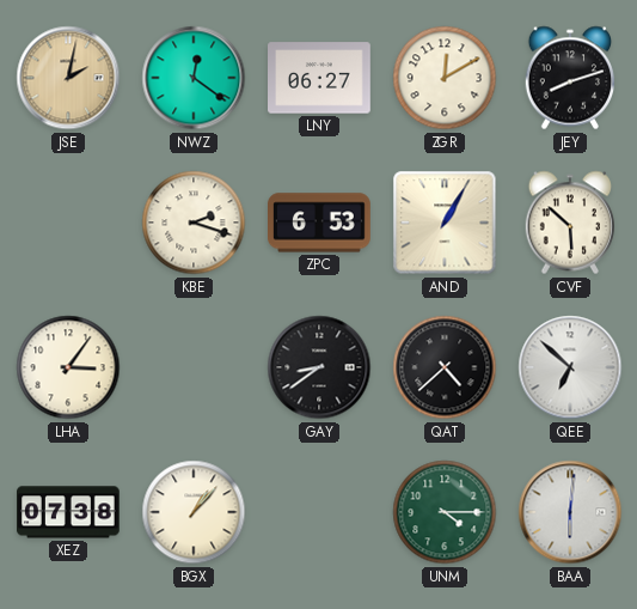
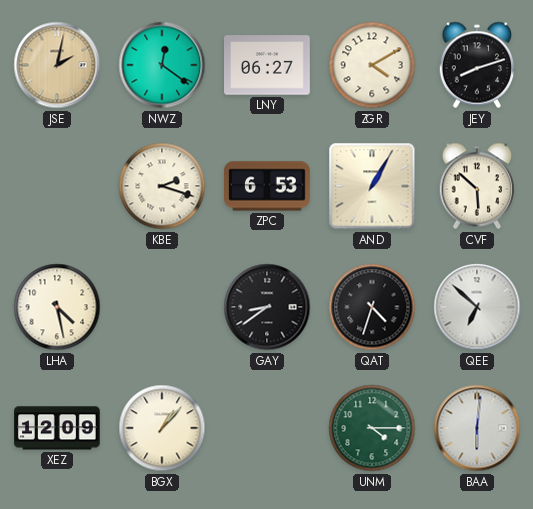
ZGR: 12:10 -> 4:10
LHA: 3:06 -> 4:28
QAT: 4:38 -> 4:33
XEZ: 07:38 -> 12:09
